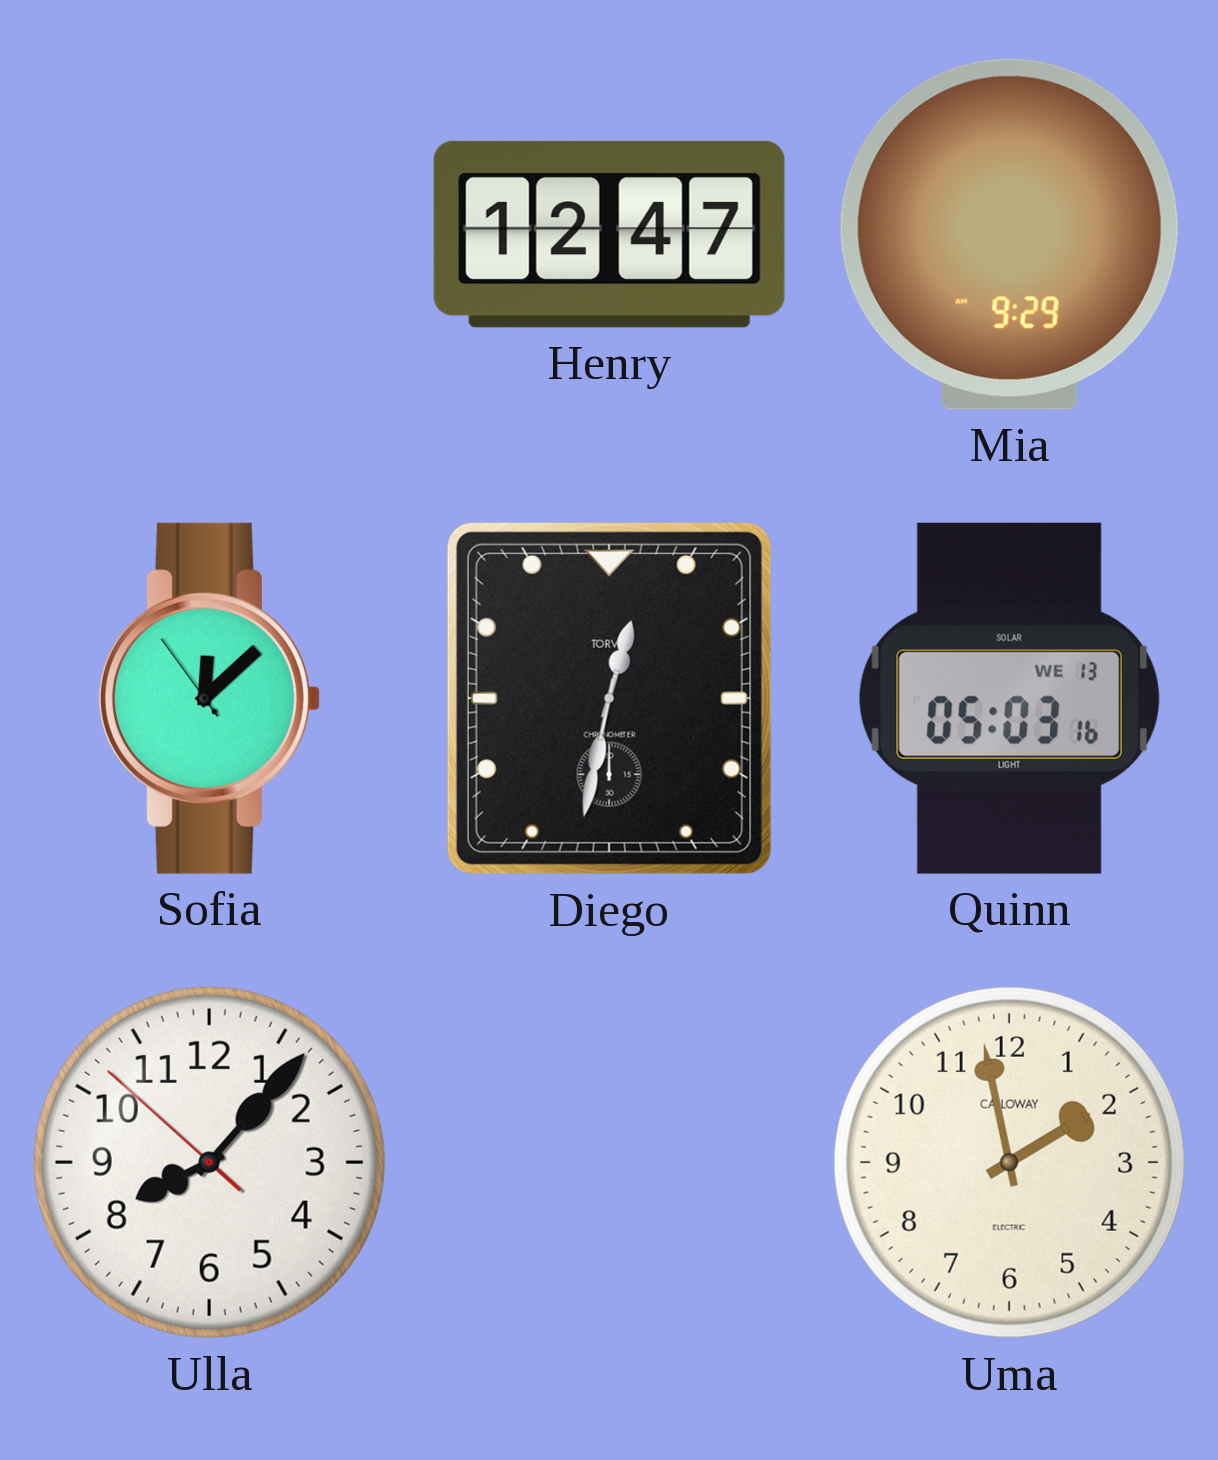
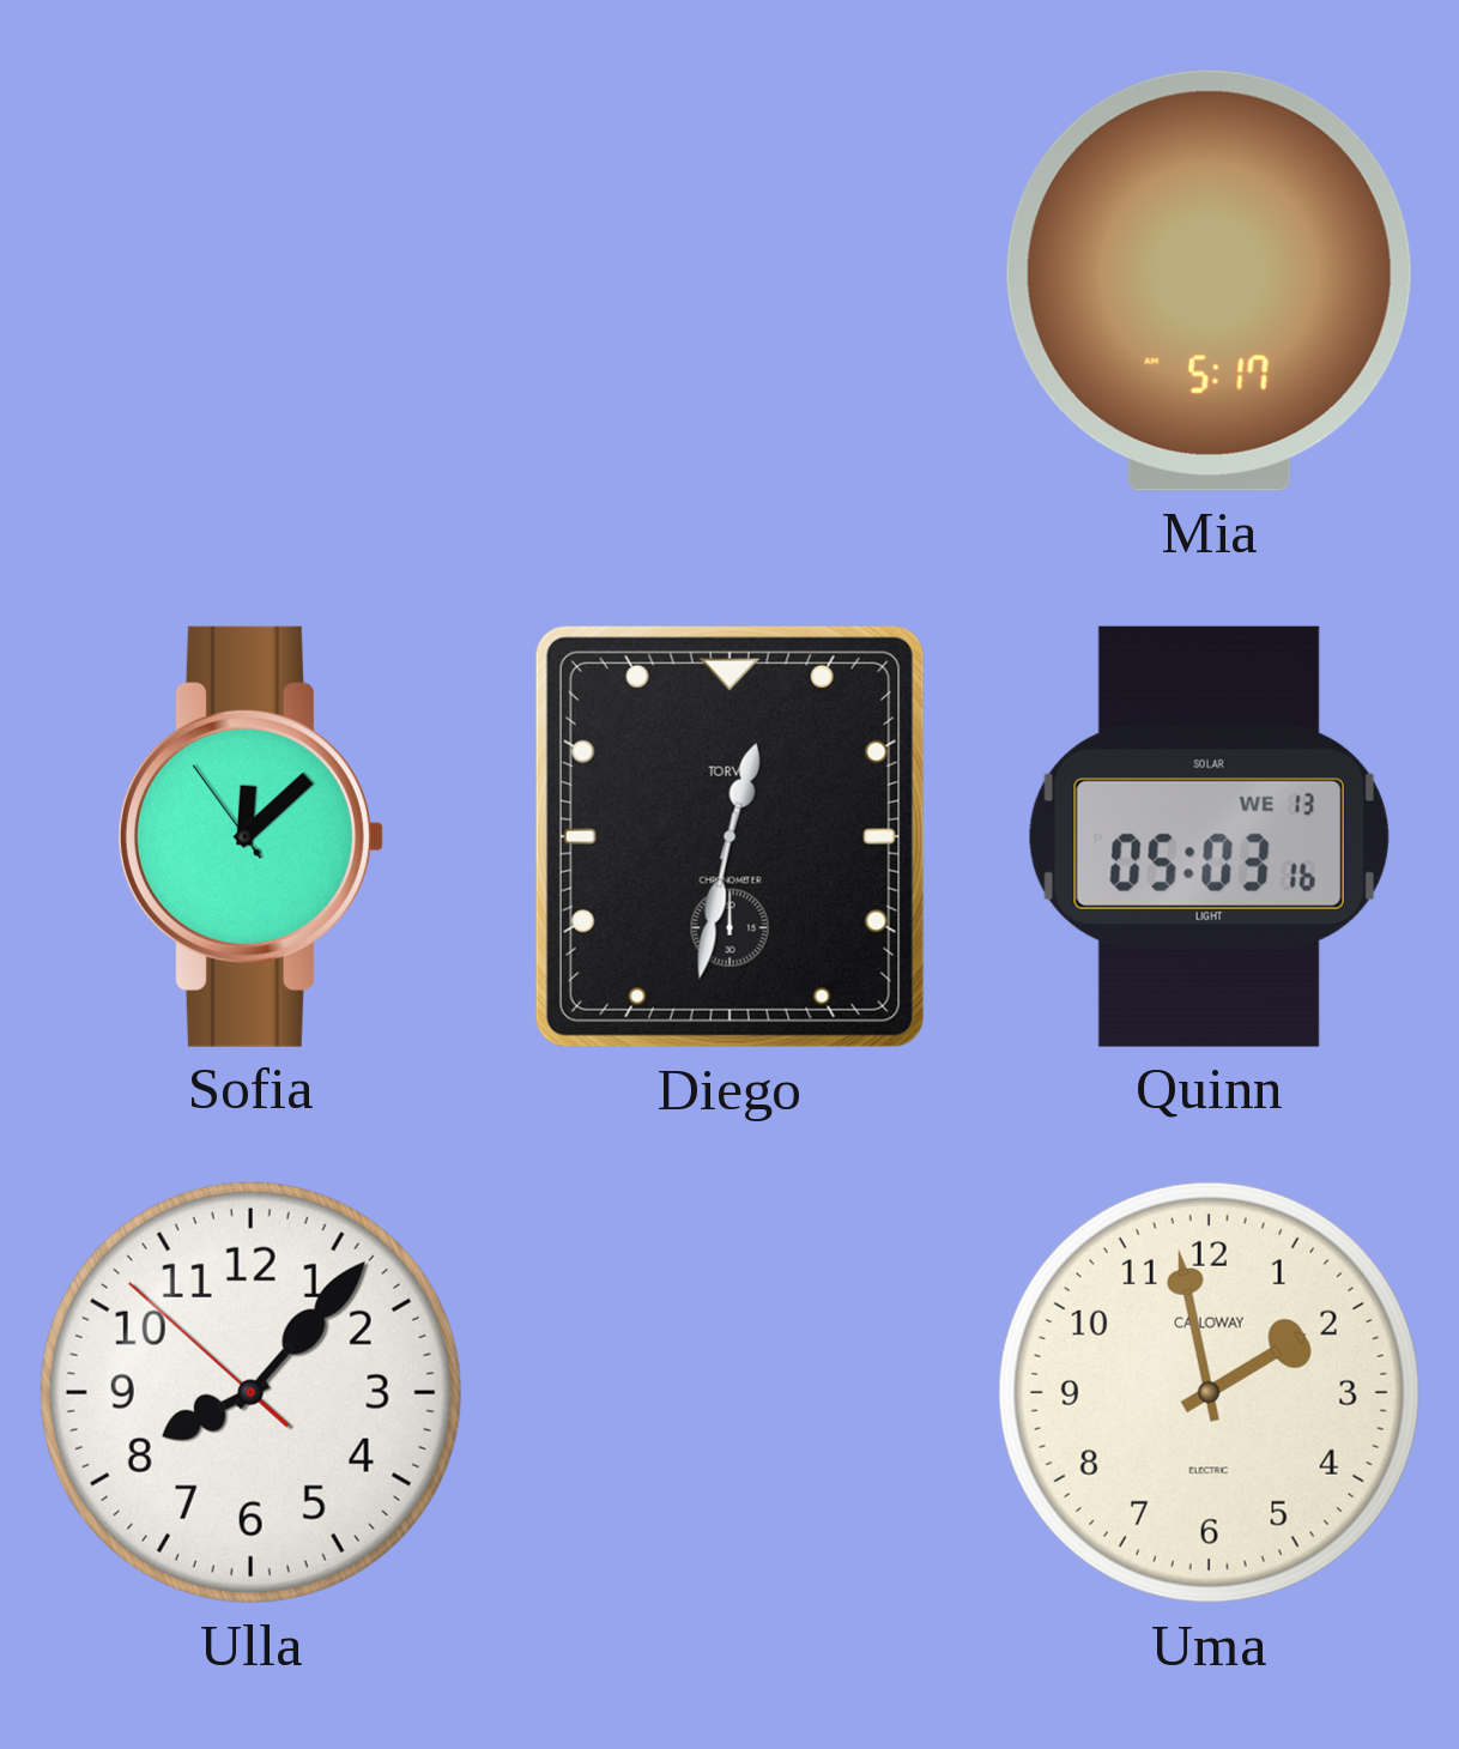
Henry: 12:47 -> none
Mia: 9:29 -> 5:17
